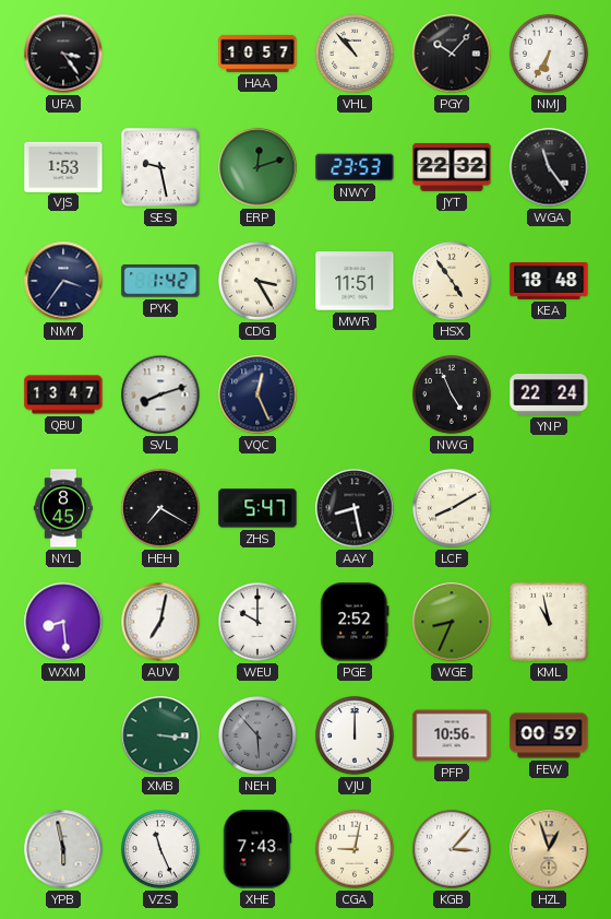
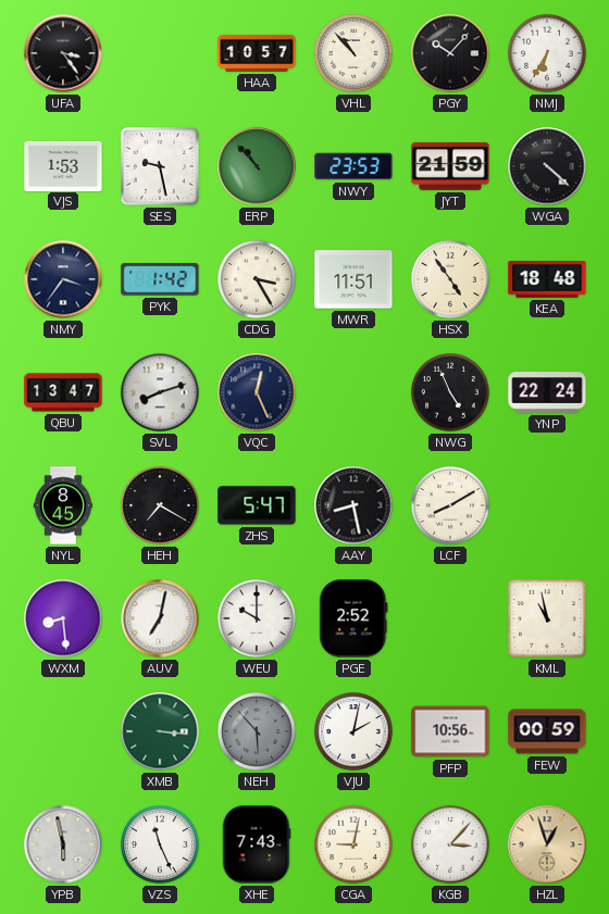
ERP: 12:12 -> 10:53
JYT: 22:32 -> 21:59
WGA: 11:24 -> 4:22
WGE: 8:34 -> none
VJU: 12:00 -> 2:02
